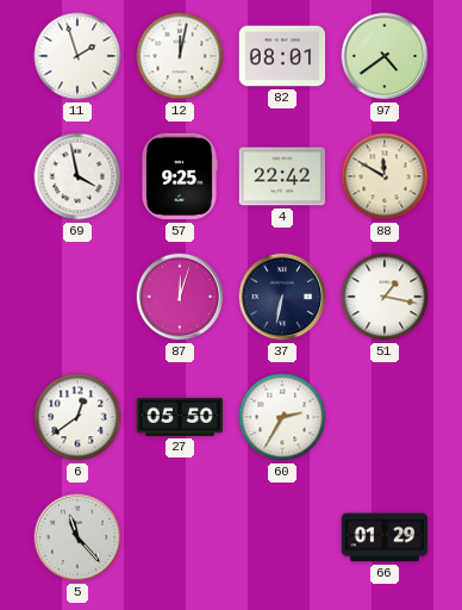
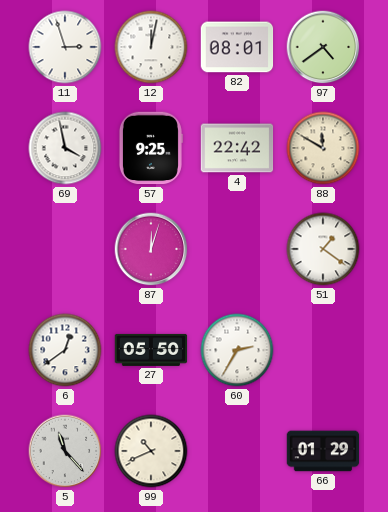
11: 1:57 -> 2:57
37: 6:32 -> none
51: 1:17 -> 1:21
99: none -> 10:41
